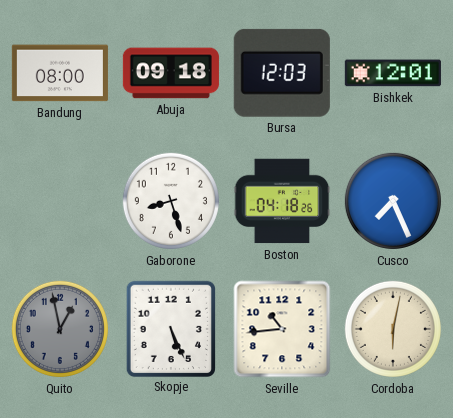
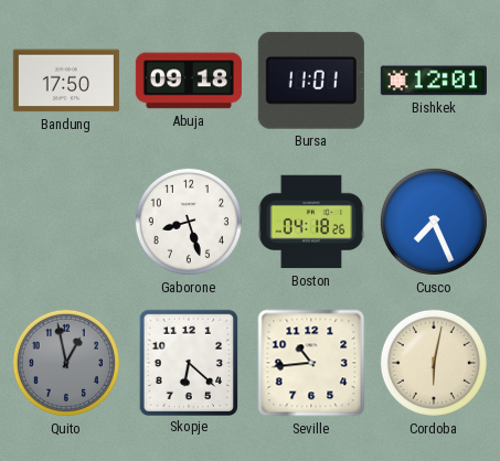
Bandung: 08:00 -> 17:50
Bursa: 12:03 -> 11:01
Skopje: 5:26 -> 6:22
